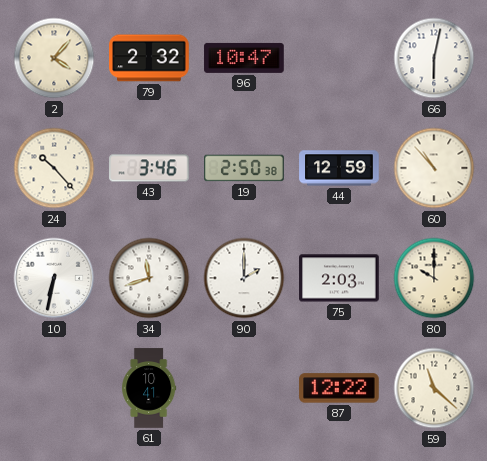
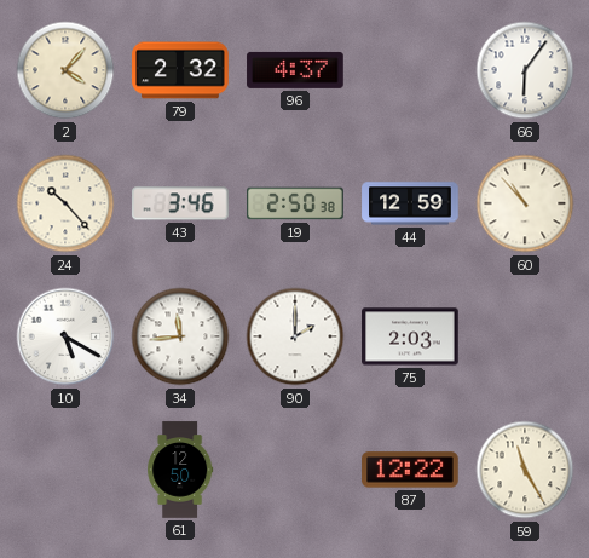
96: 10:47 -> 4:37
66: 6:02 -> 6:06
10: 6:32 -> 5:20
34: 11:42 -> 11:44
80: 10:00 -> none
61: 10:41 -> 12:50
59: 11:22 -> 11:25
